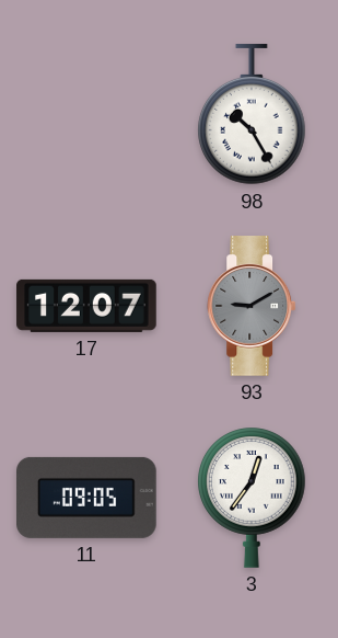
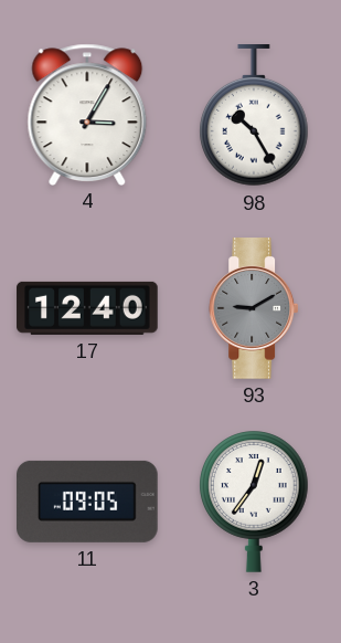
4: none -> 3:05
17: 12:07 -> 12:40
